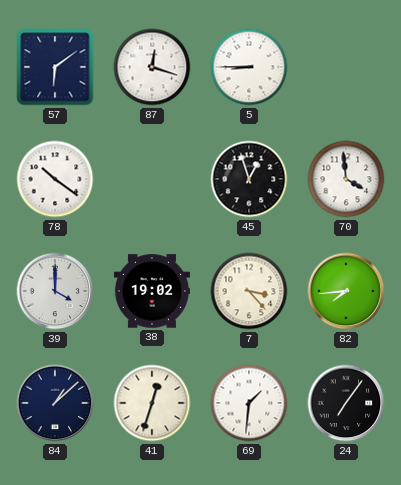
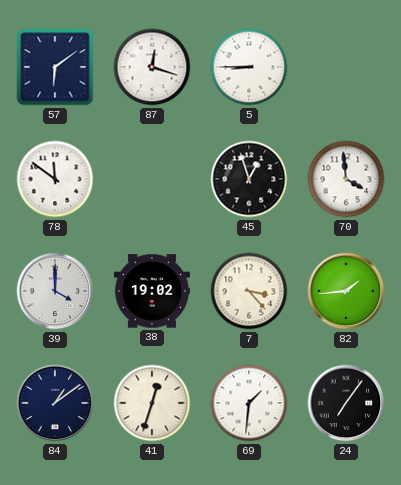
78: 10:21 -> 11:51
82: 7:44 -> 1:44
84: 1:08 -> 1:09
